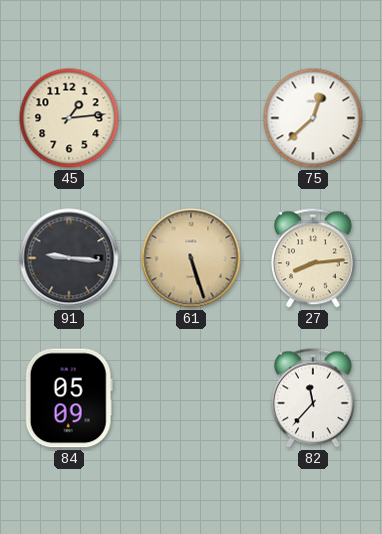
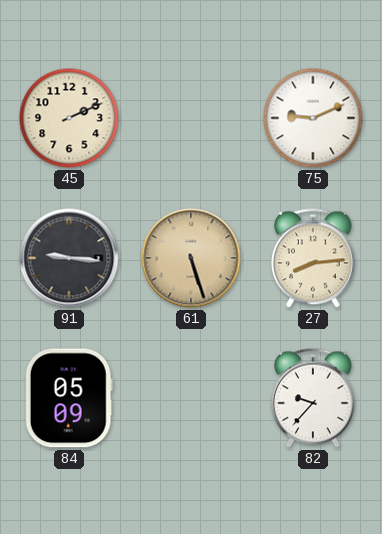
45: 1:14 -> 2:11
75: 12:38 -> 9:11
82: 11:37 -> 9:37
